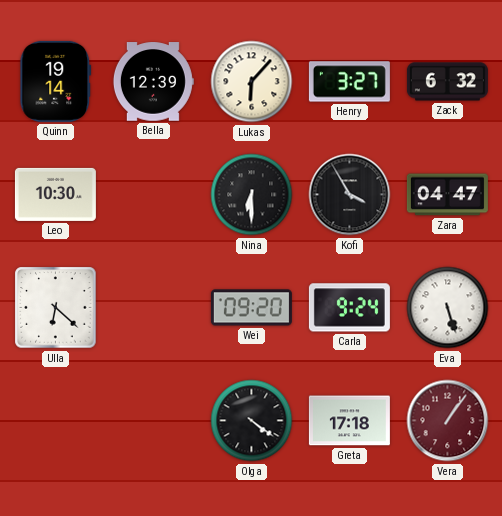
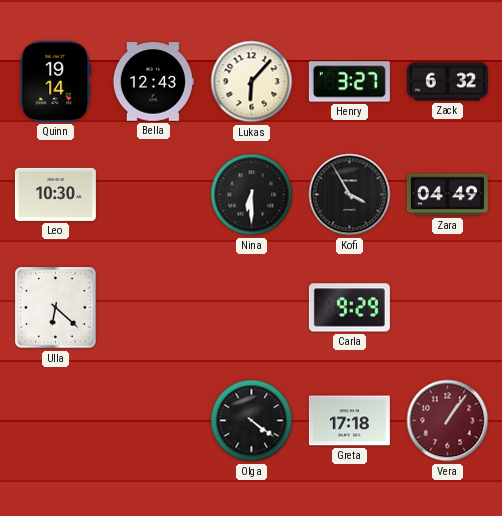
Bella: 12:39 -> 12:43
Zara: 04:47 -> 04:49
Wei: 09:20 -> none
Carla: 9:24 -> 9:29
Eva: 5:27 -> none
